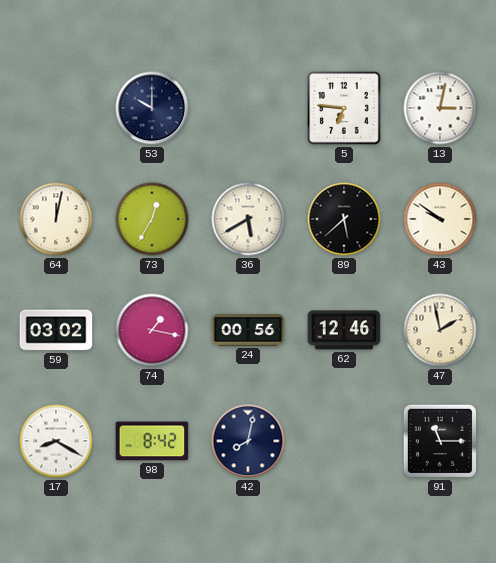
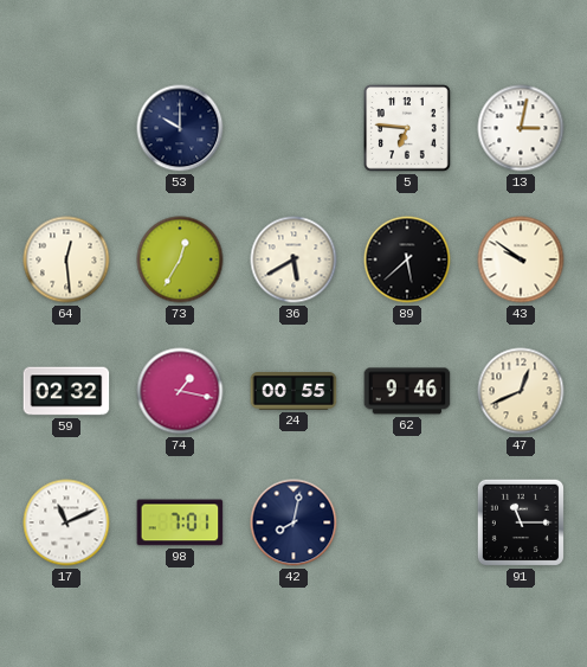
64: 12:02 -> 12:29
59: 03:02 -> 02:32
24: 00:56 -> 00:55
62: 12:46 -> 9:46
47: 1:58 -> 12:41
17: 8:20 -> 11:11
98: 8:42 -> 7:01
